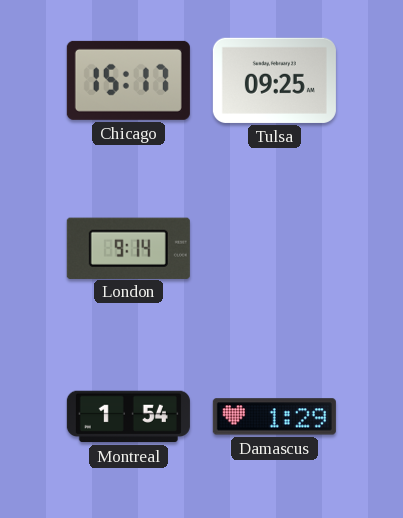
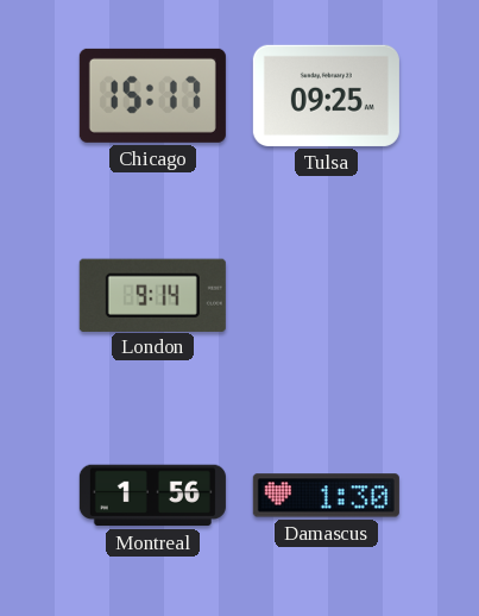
Montreal: 1:54 -> 1:56
Damascus: 1:29 -> 1:30
